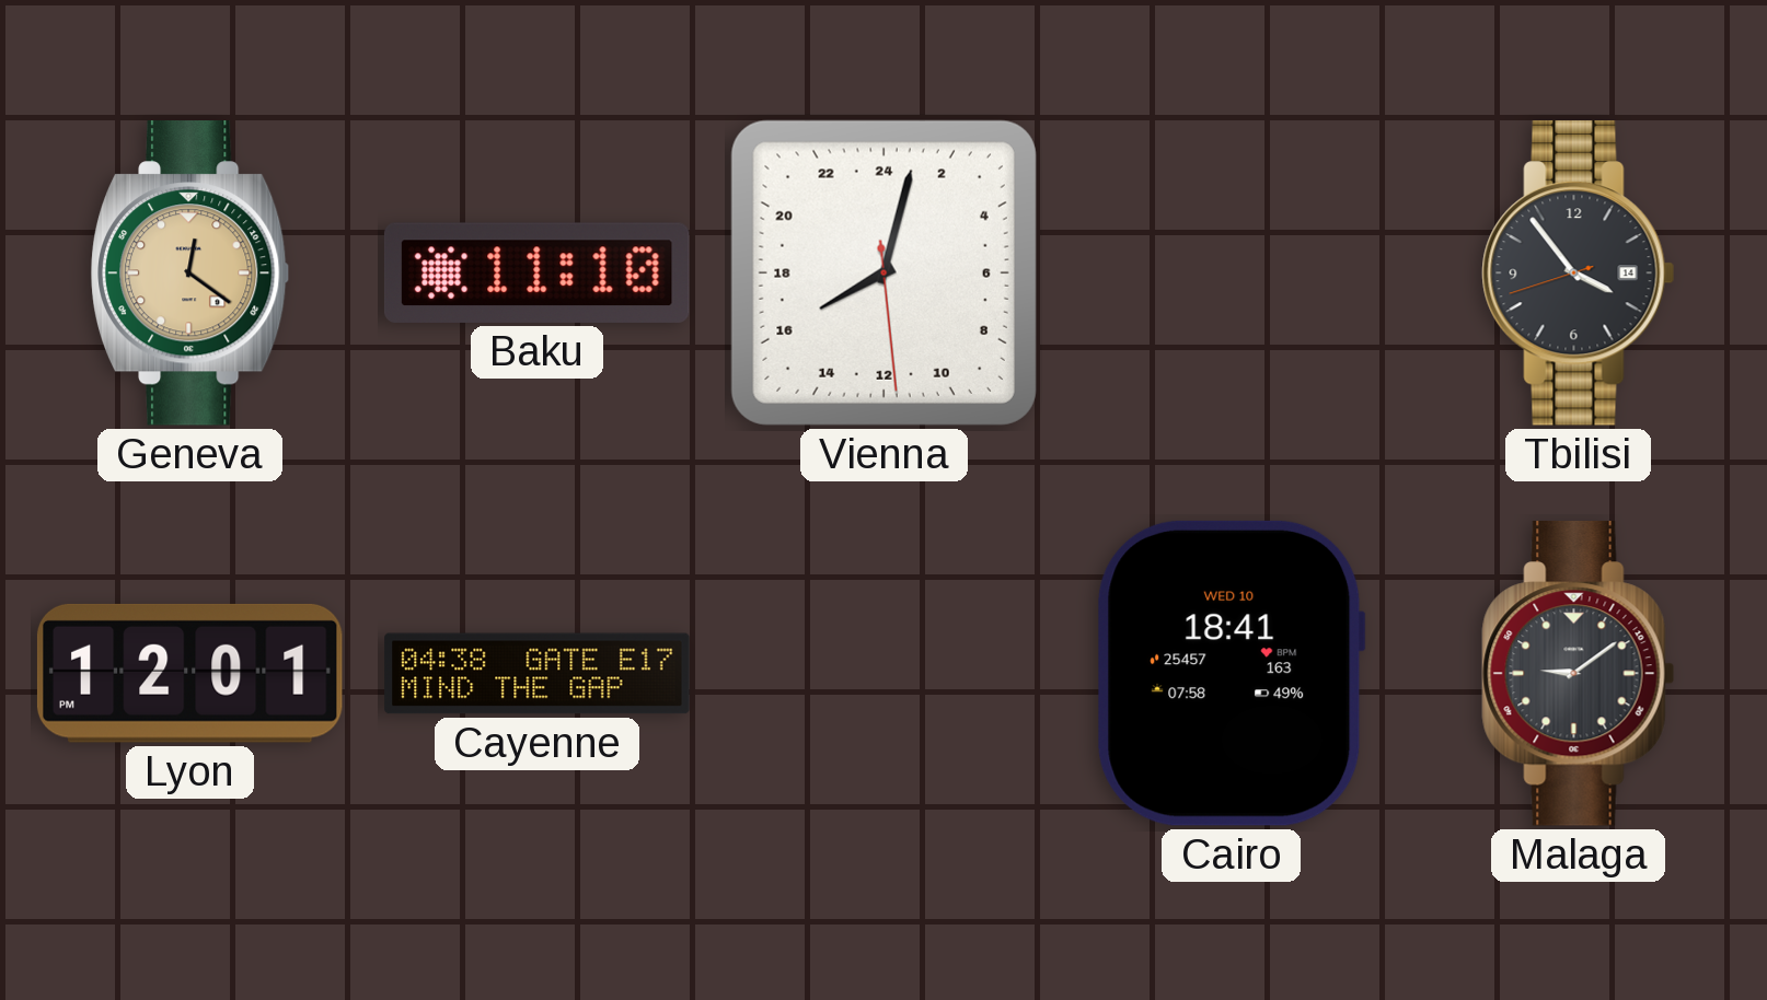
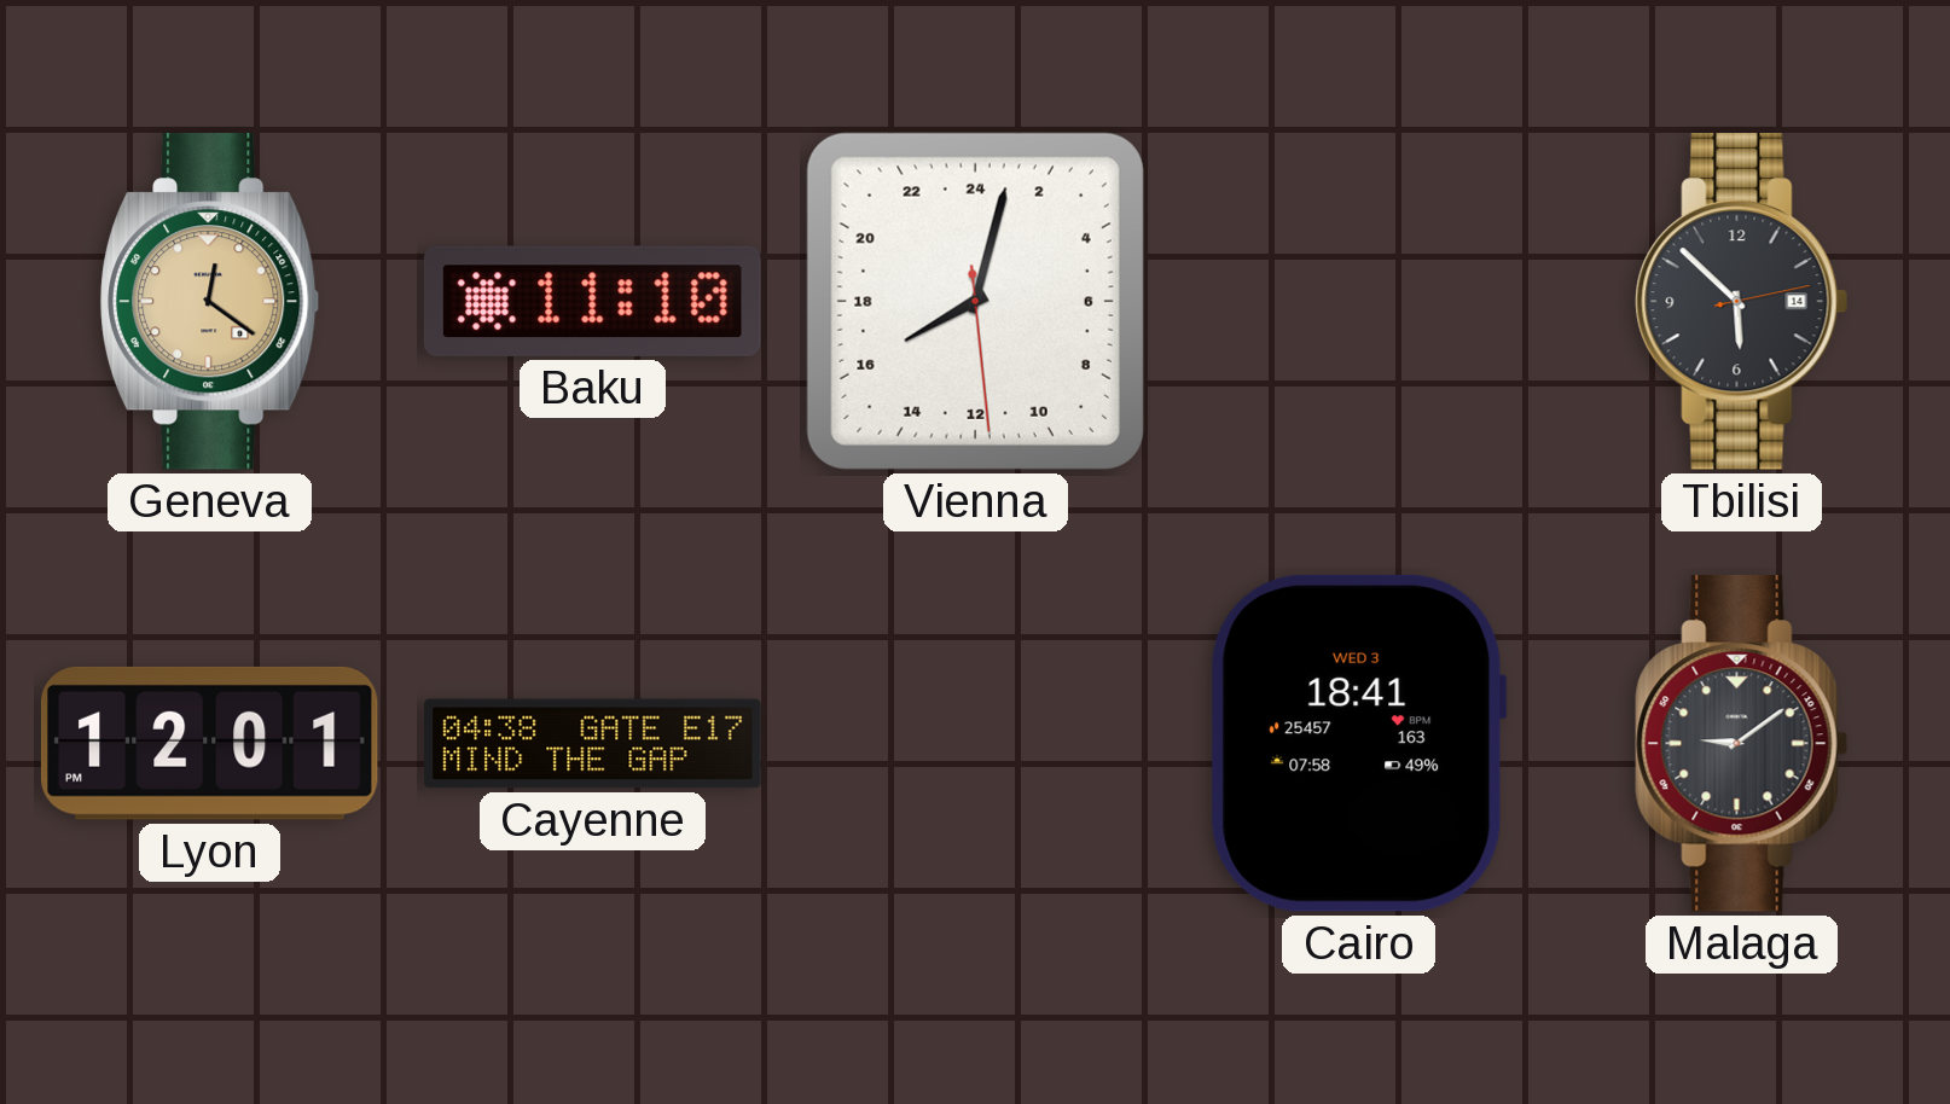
Tbilisi: 3:53 -> 5:52
Cairo date: WED 10 -> WED 3
